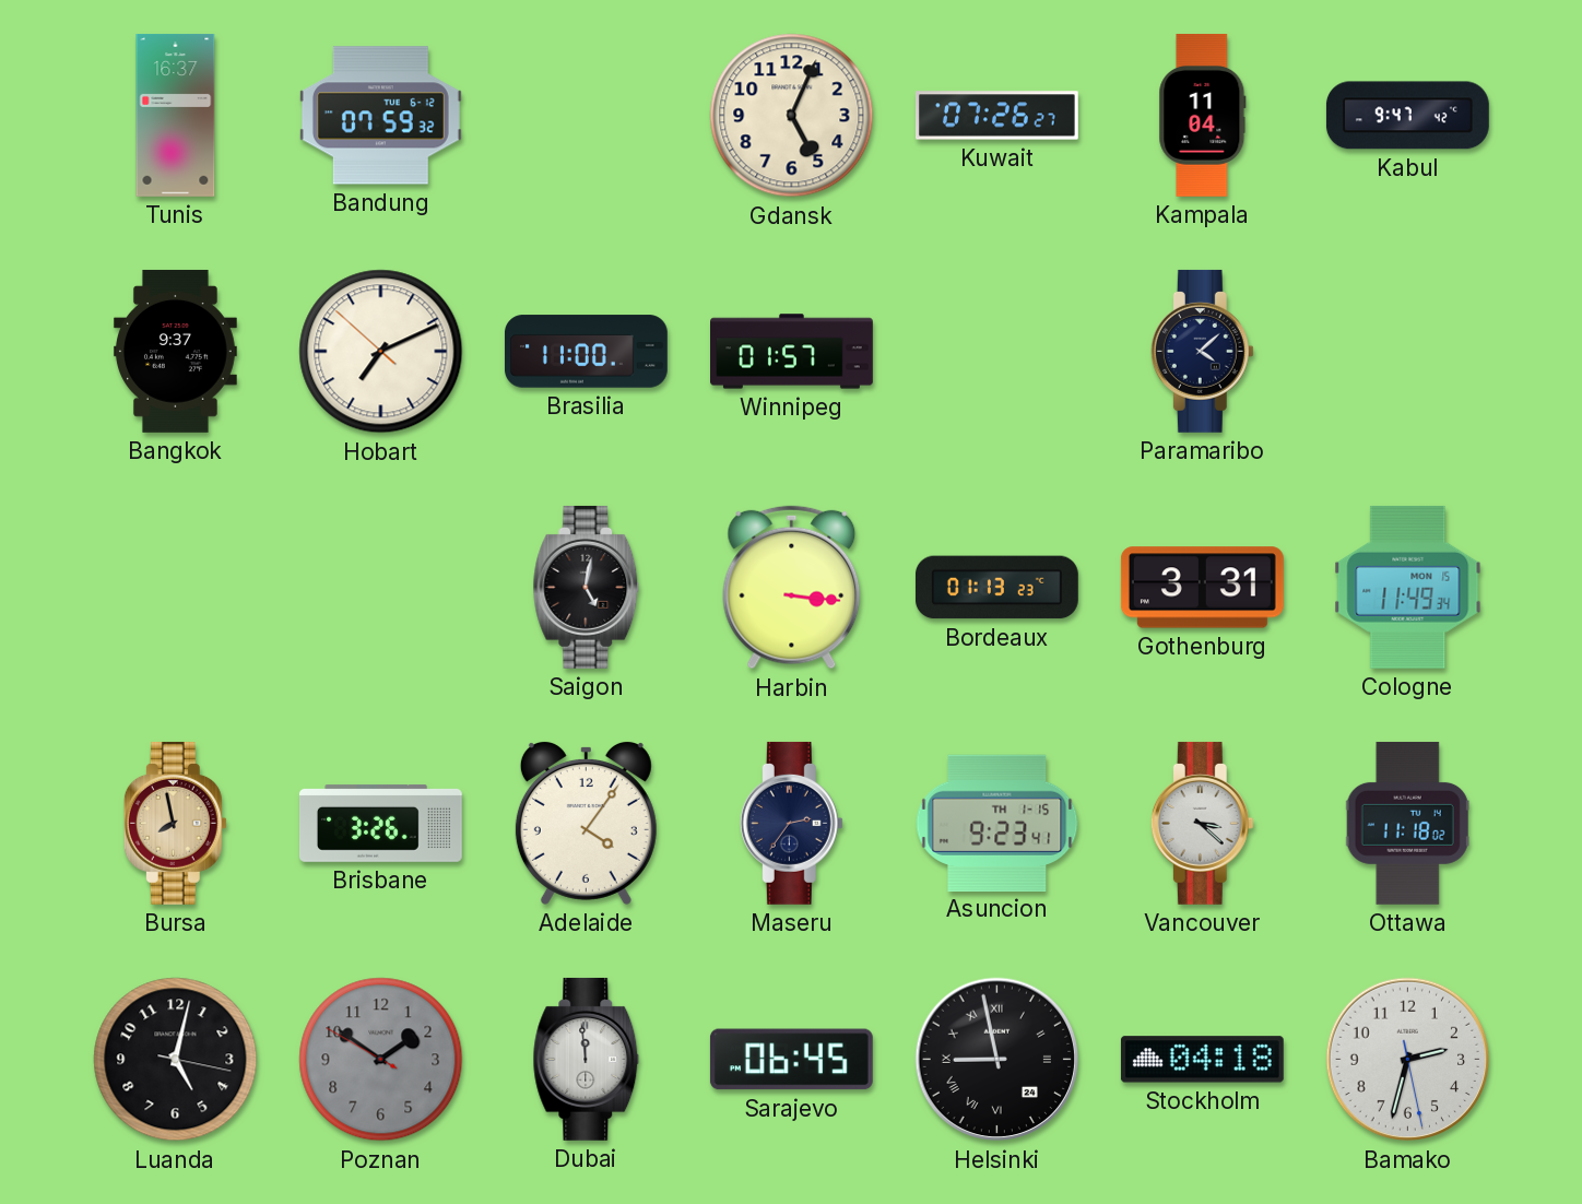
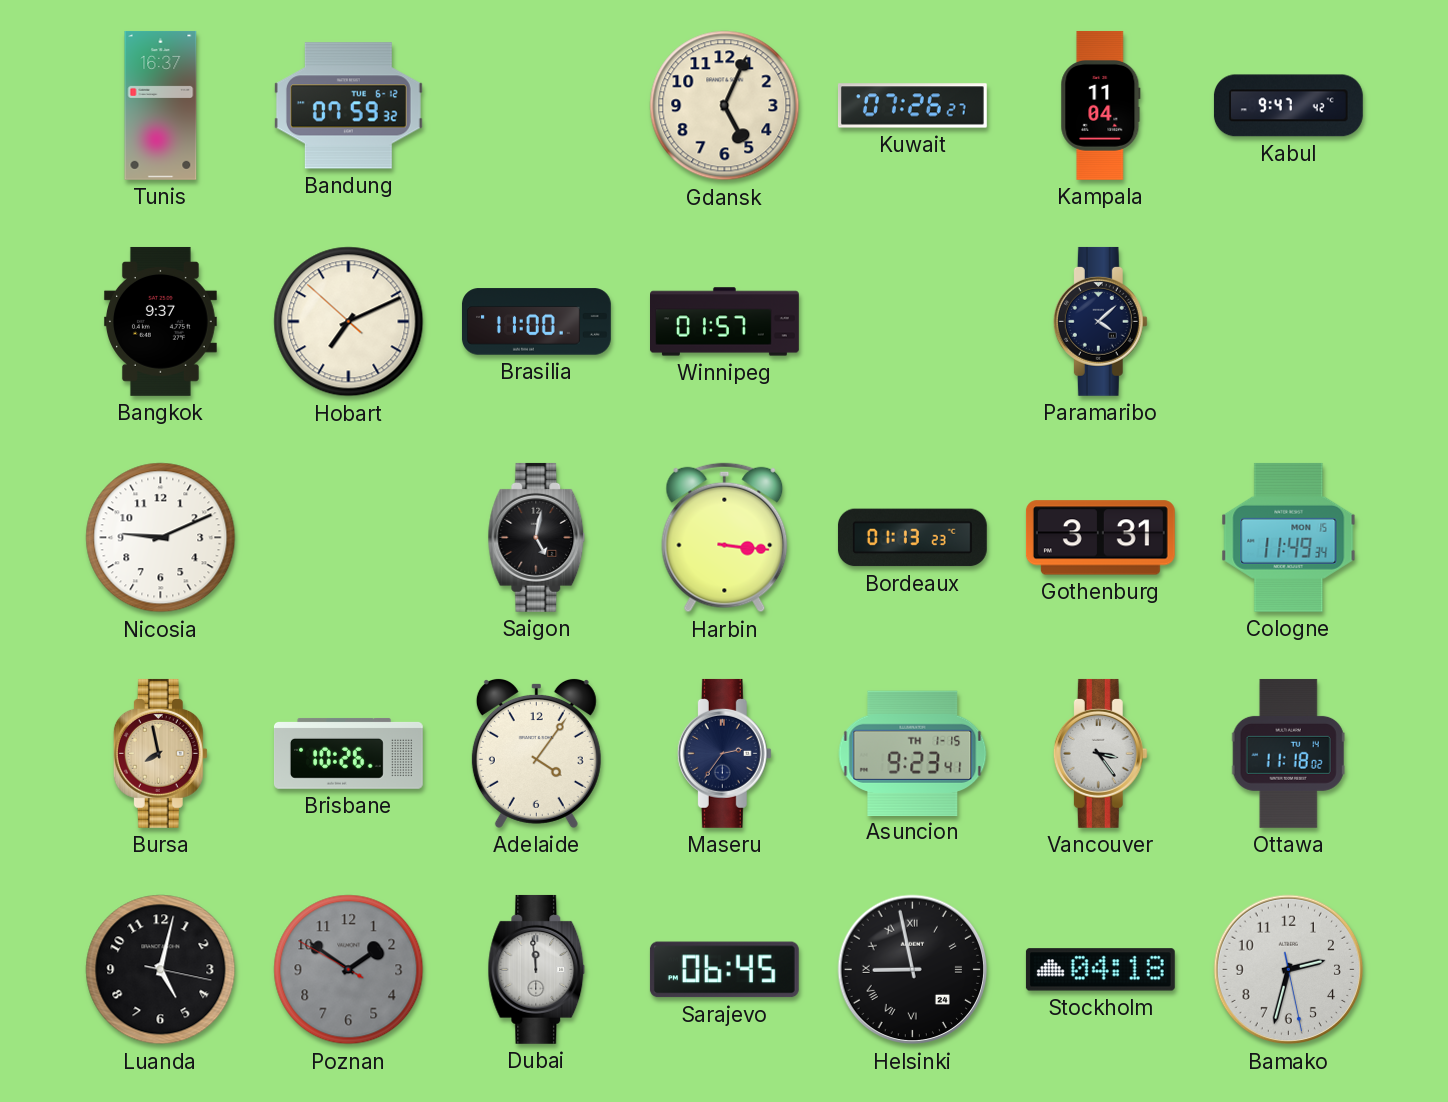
Nicosia: none -> 9:11
Brisbane: 3:26 -> 10:26
Vancouver: 3:22 -> 3:24
